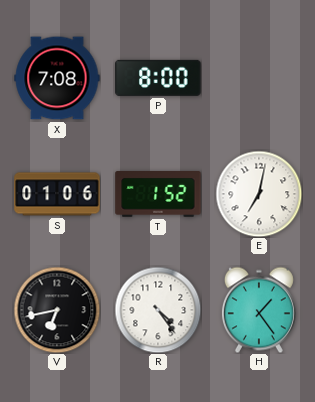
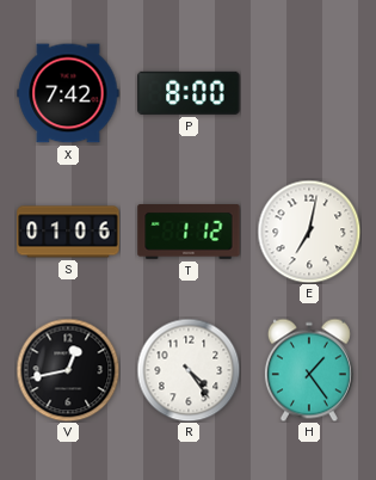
X: 7:08 -> 7:42
T: 1:52 -> 1:12
V: 6:43 -> 12:43
